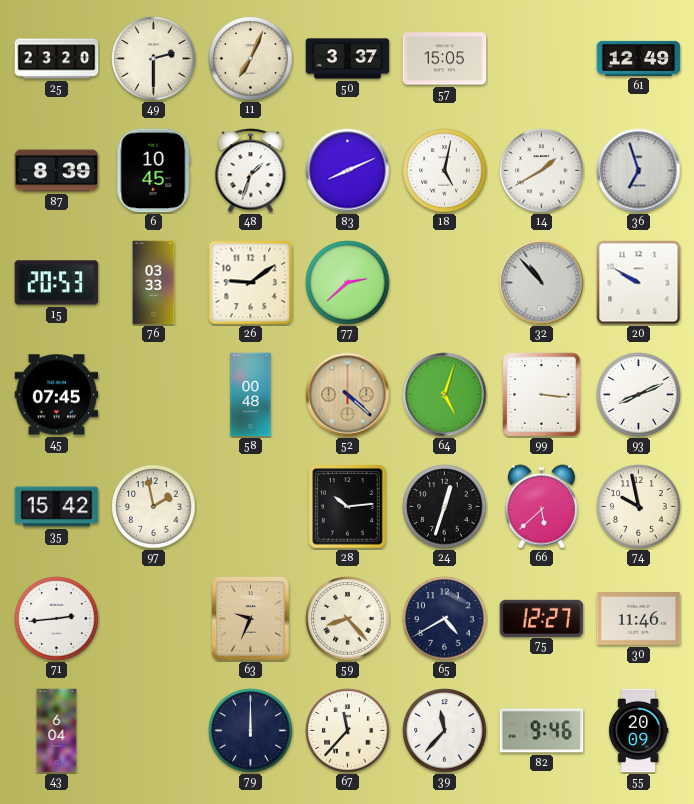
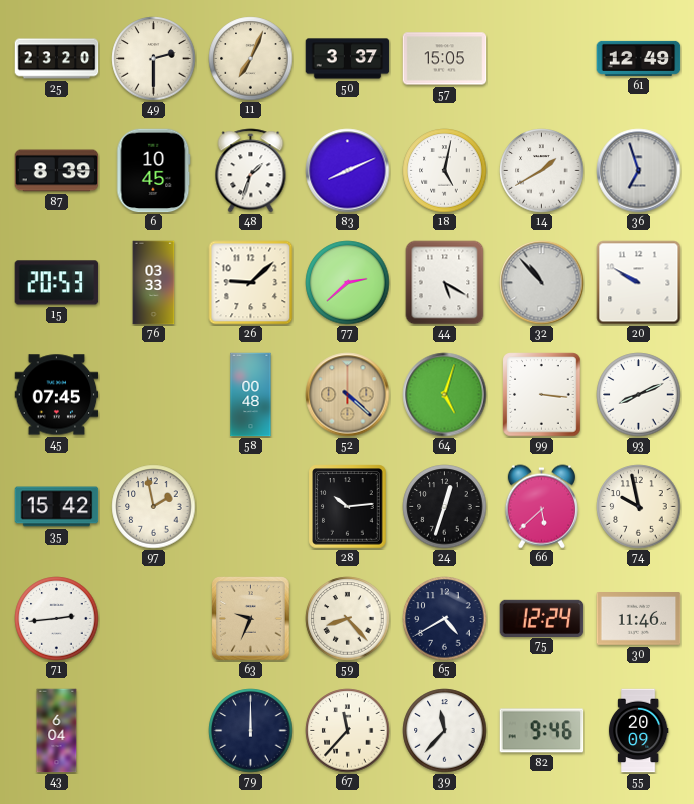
26: 9:09 -> 9:08
44: none -> 5:20
75: 12:27 -> 12:24
